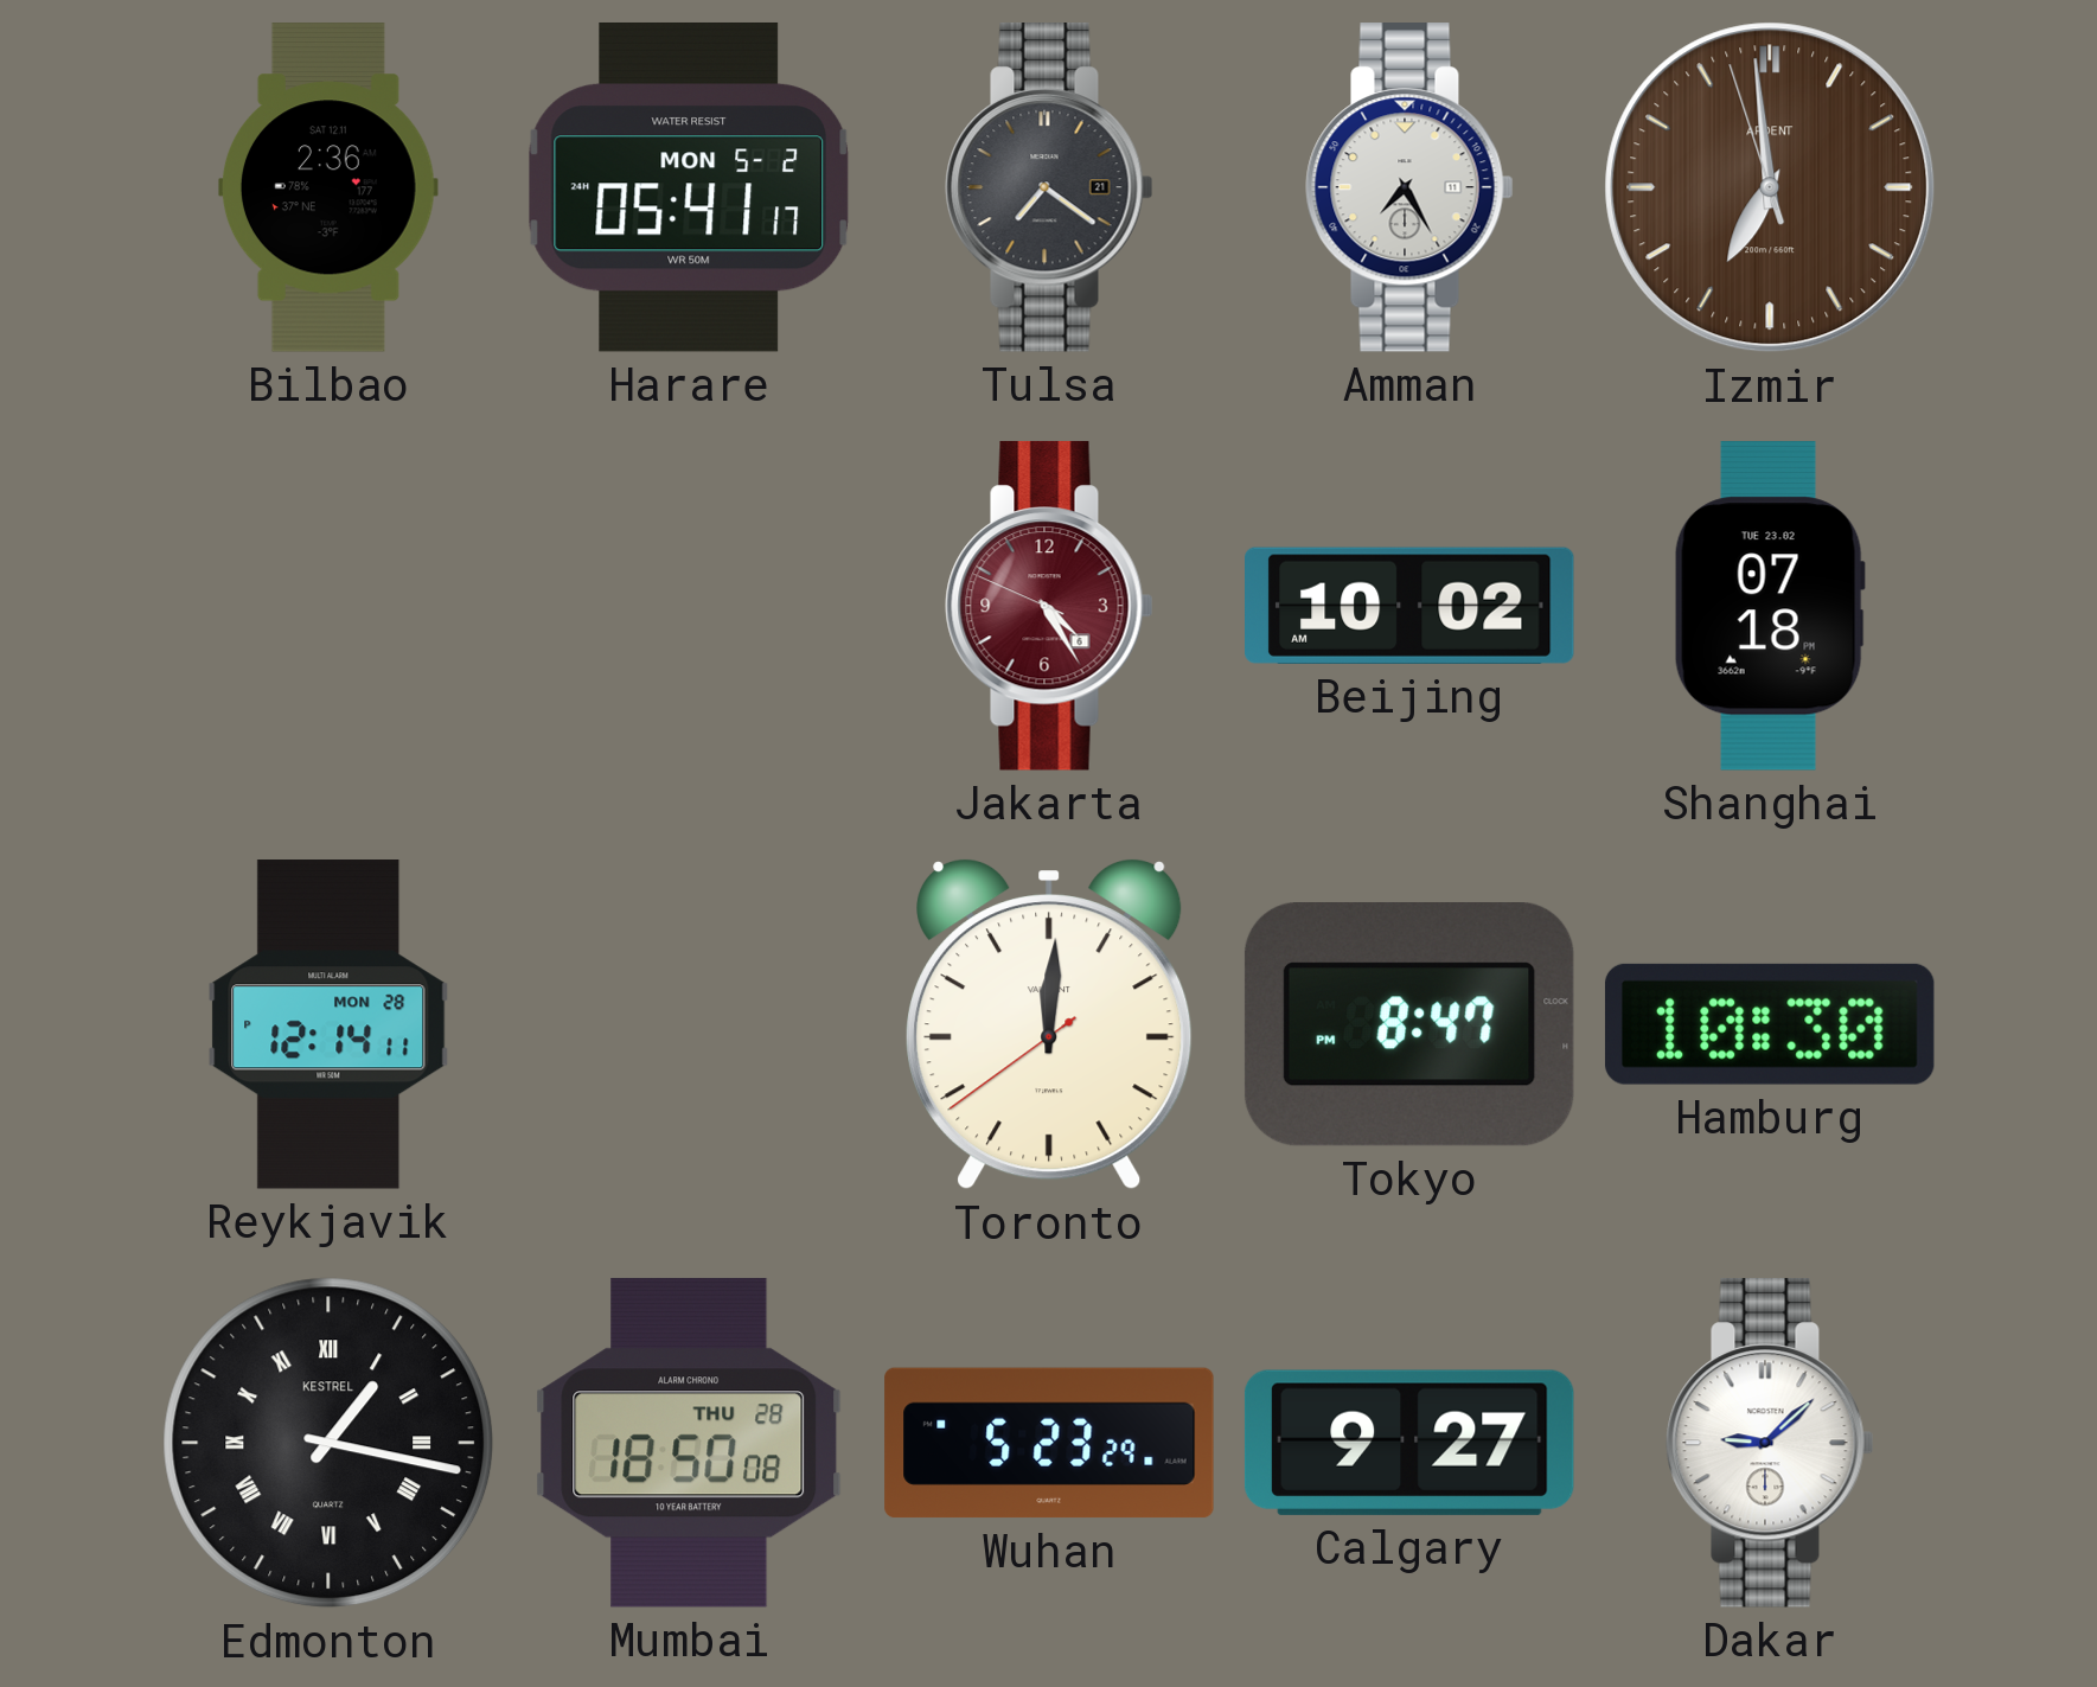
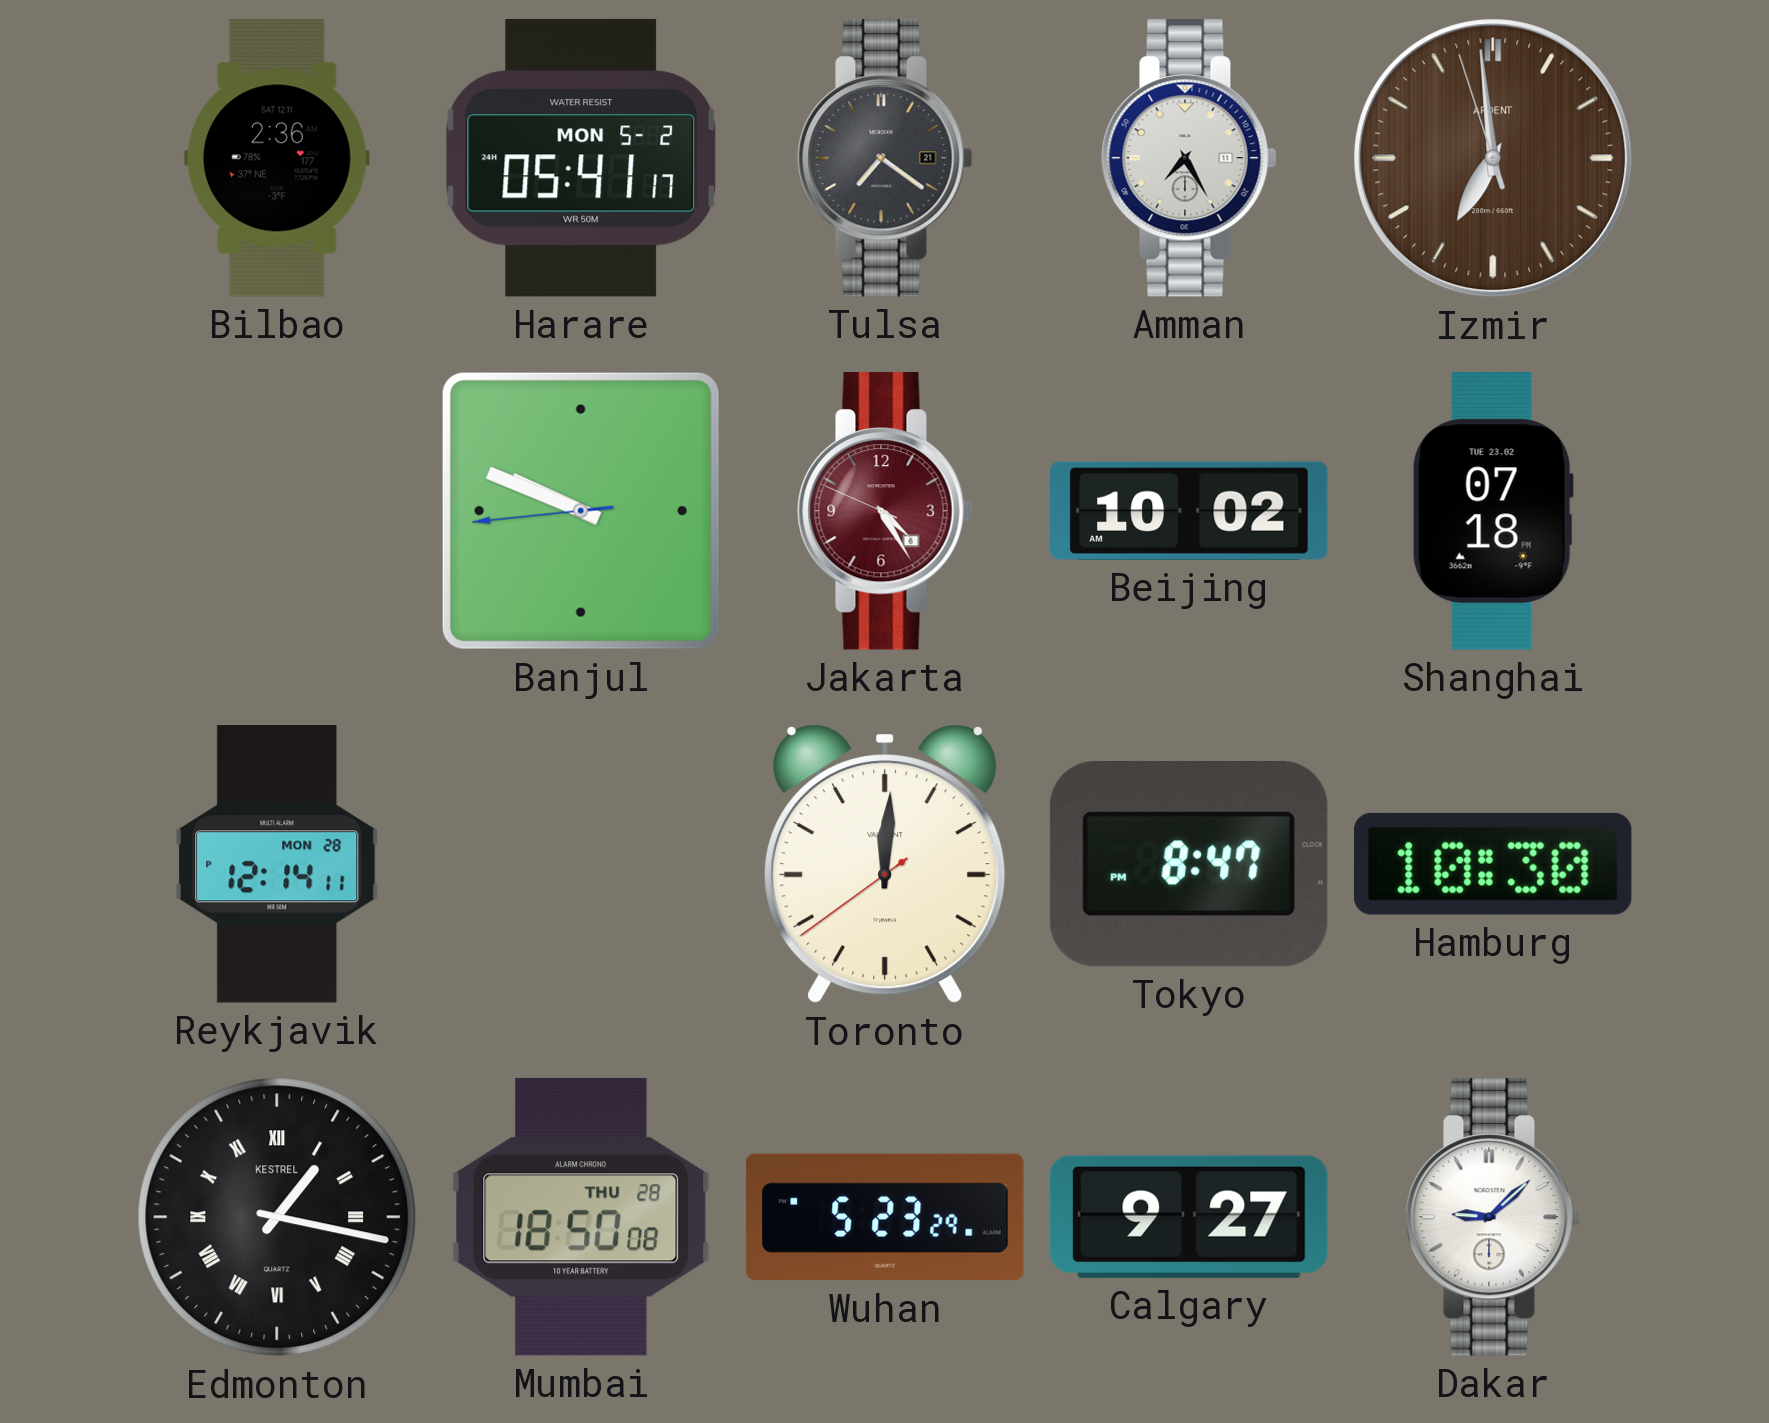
Banjul: none -> 9:48
